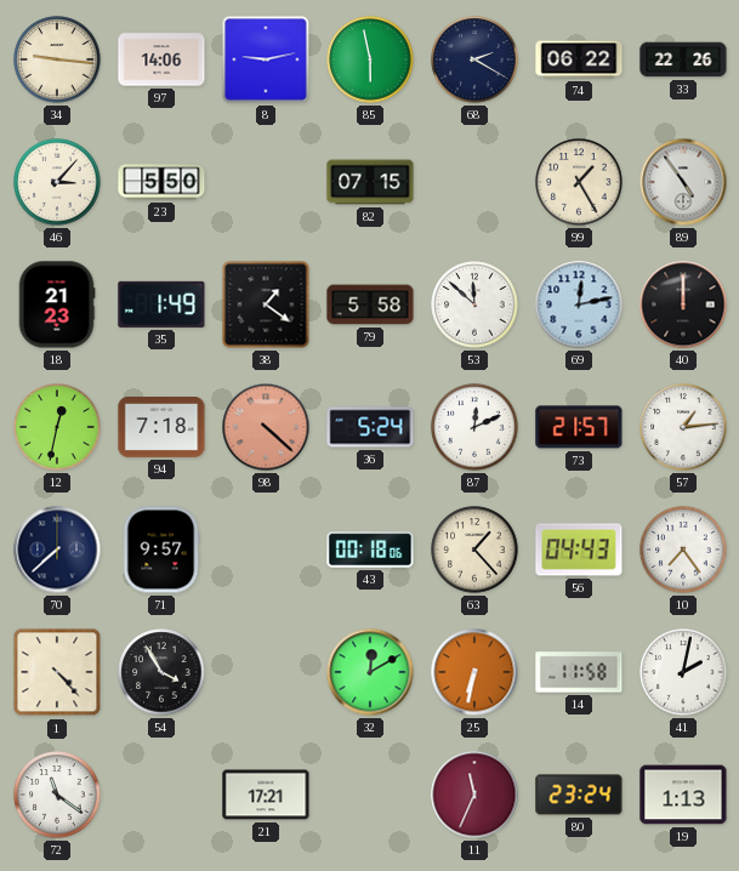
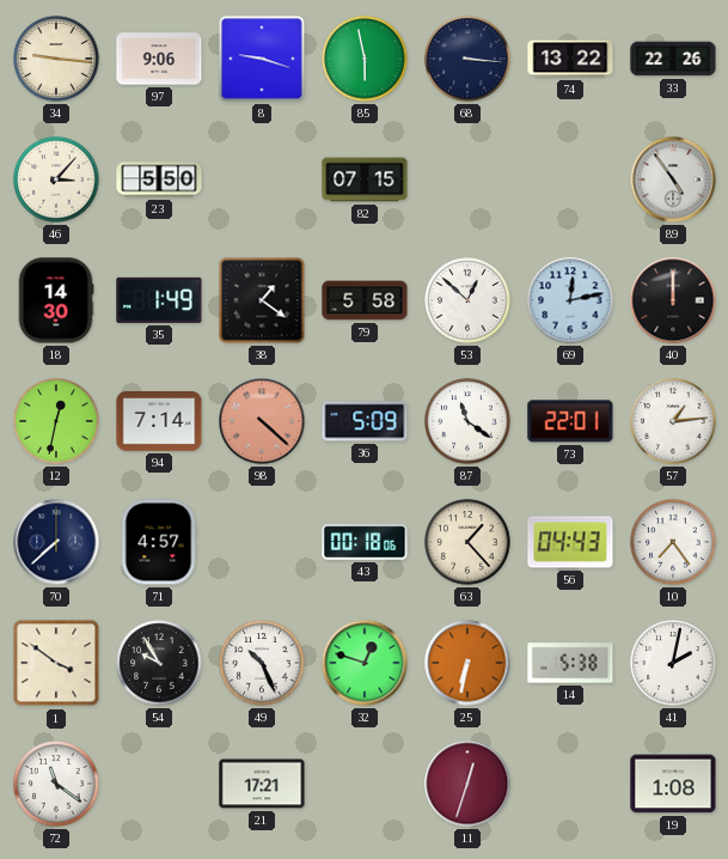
97: 14:06 -> 9:06
8: 9:13 -> 9:18
68: 2:20 -> 3:16
74: 06:22 -> 13:22
99: 1:25 -> none
18: 21:23 -> 14:30
53: 11:52 -> 12:52
94: 7:18 -> 7:14
36: 5:24 -> 5:09
87: 12:11 -> 11:21
73: 21:57 -> 22:01
71: 9:57 -> 4:57
1: 4:23 -> 3:51
54: 3:55 -> 9:55
49: none -> 10:26
32: 12:10 -> 12:48
14: 11:58 -> 5:38
11: 11:34 -> 12:33
80: 23:24 -> none
19: 1:13 -> 1:08
